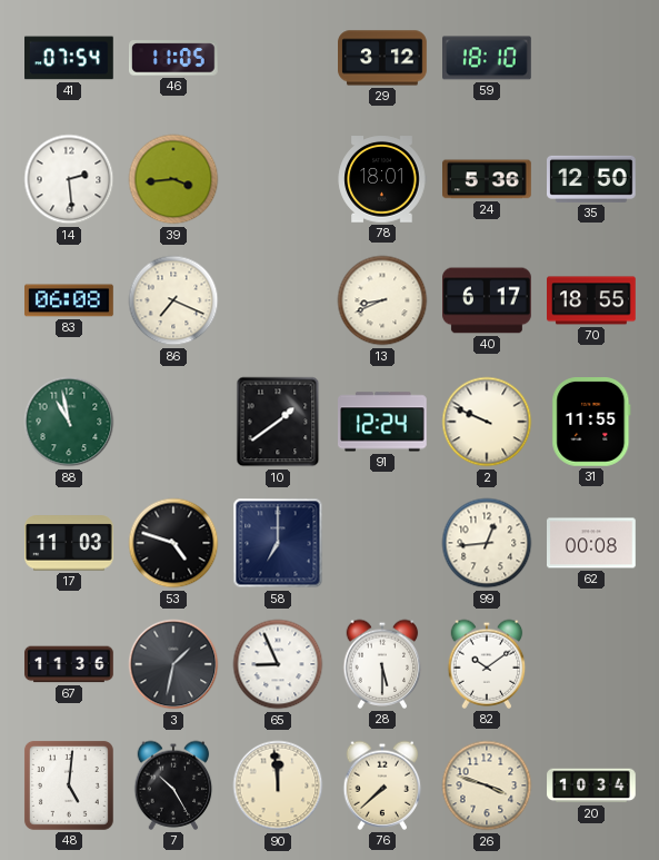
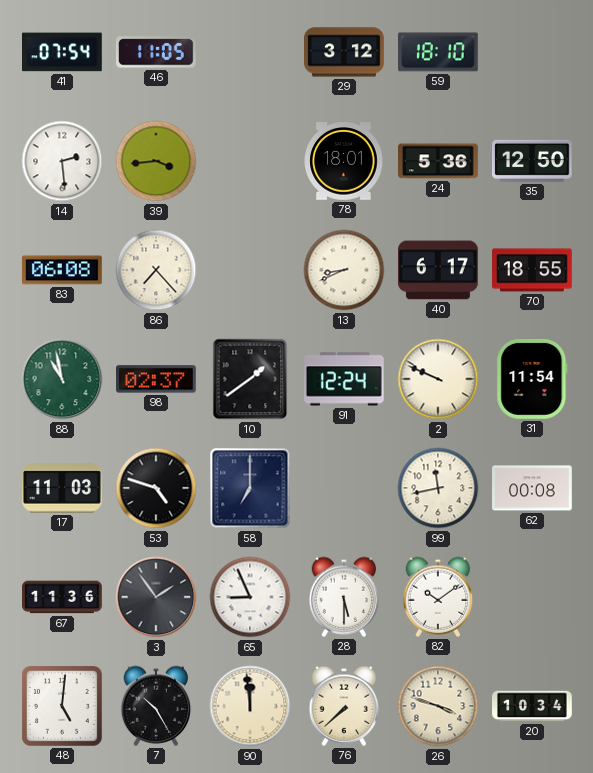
86: 7:19 -> 7:23
98: none -> 02:37
31: 11:55 -> 11:54
99: 12:44 -> 11:43
3: 1:32 -> 1:54
